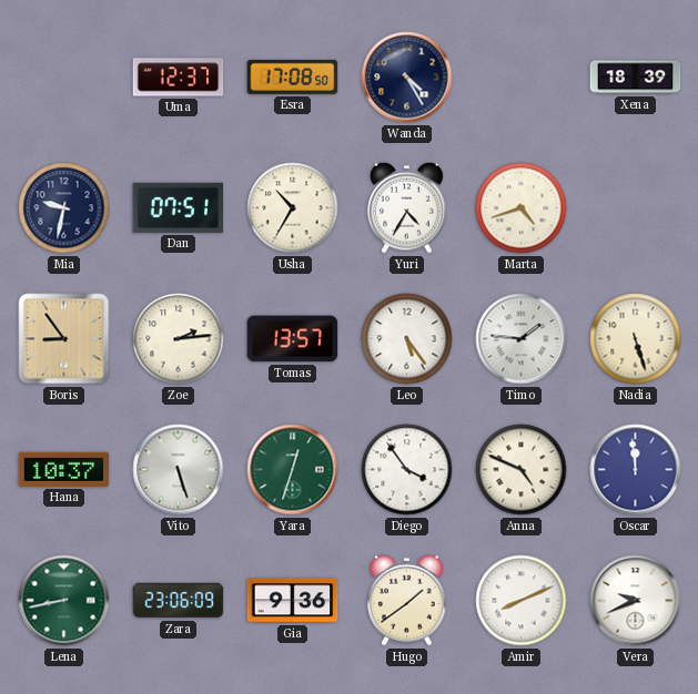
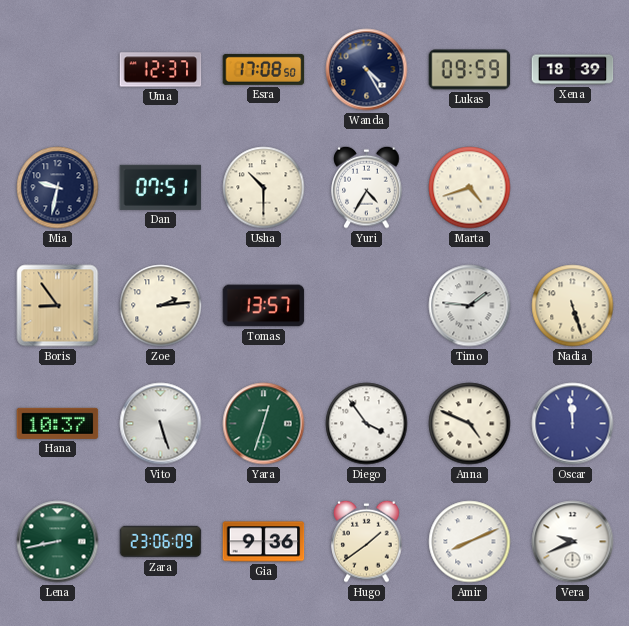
Lukas: none -> 09:59
Usha: 10:35 -> 10:30
Leo: 5:24 -> none
